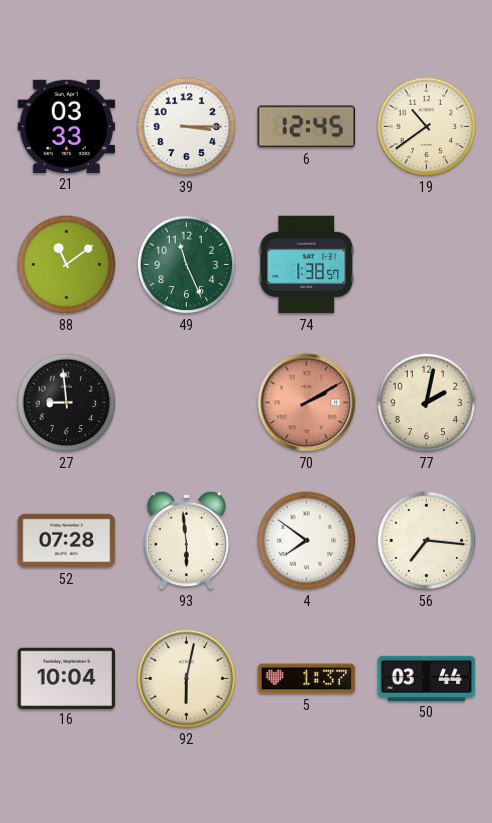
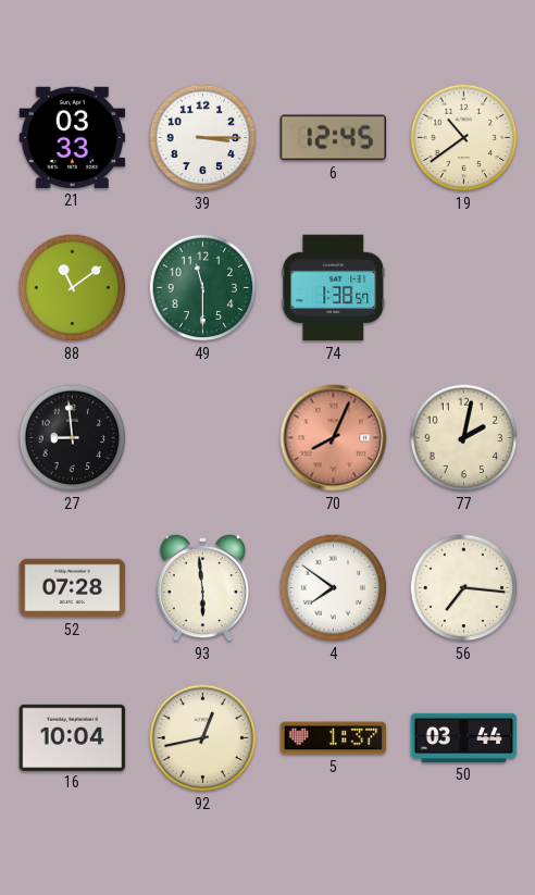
49: 11:26 -> 11:30
70: 2:10 -> 8:04
92: 6:02 -> 12:43
